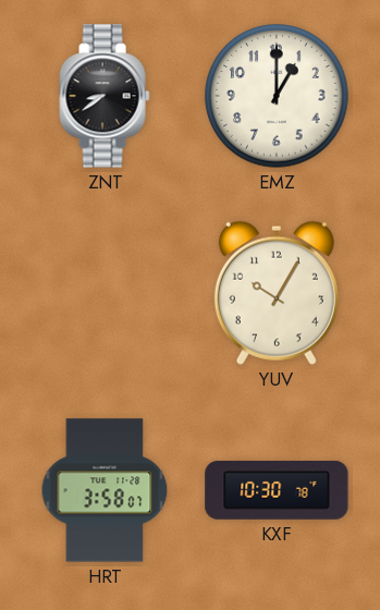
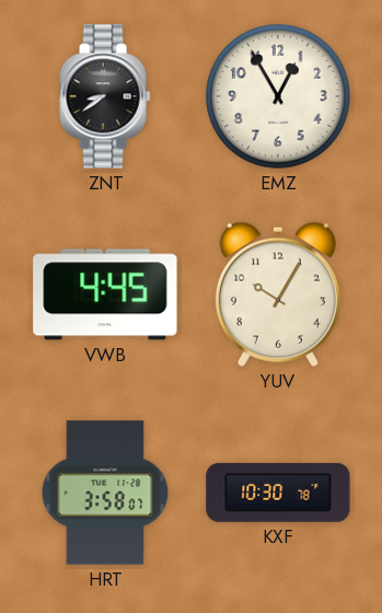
EMZ: 1:00 -> 12:55
VWB: none -> 4:45
